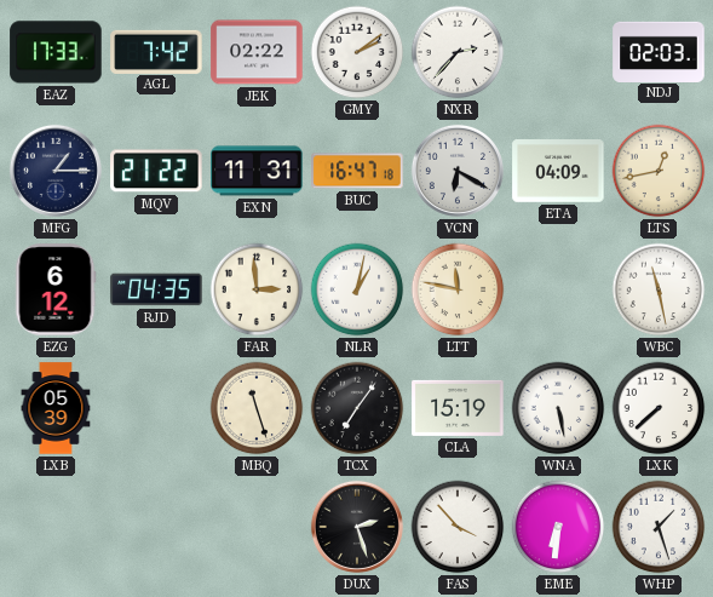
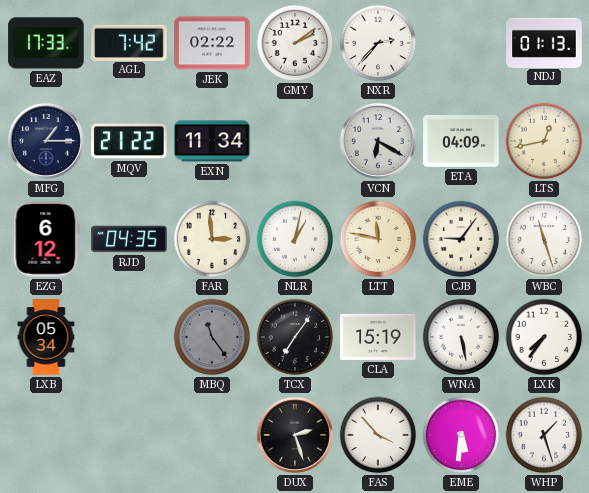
NDJ: 02:03 -> 01:13
EXN: 11:31 -> 11:34
BUC: 16:47 -> none
CJB: none -> 9:06
WBC: 11:28 -> 11:27
LXB: 05:39 -> 05:34
MBQ: 11:27 -> 11:24
MBQ dial: cream -> grey
LXK: 7:38 -> 7:36
EME: 6:31 -> 5:31
